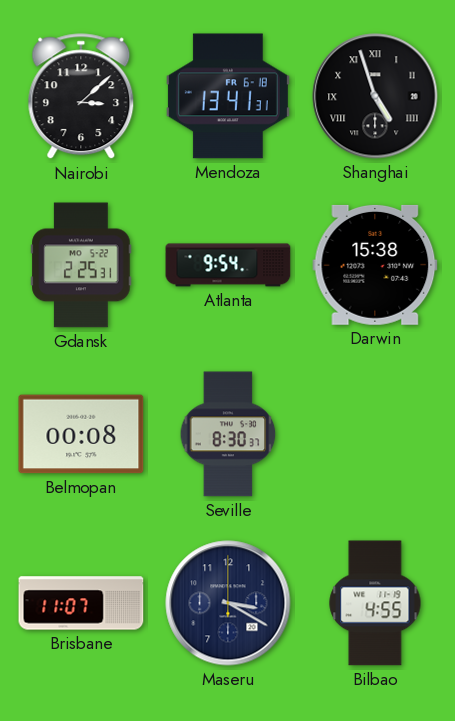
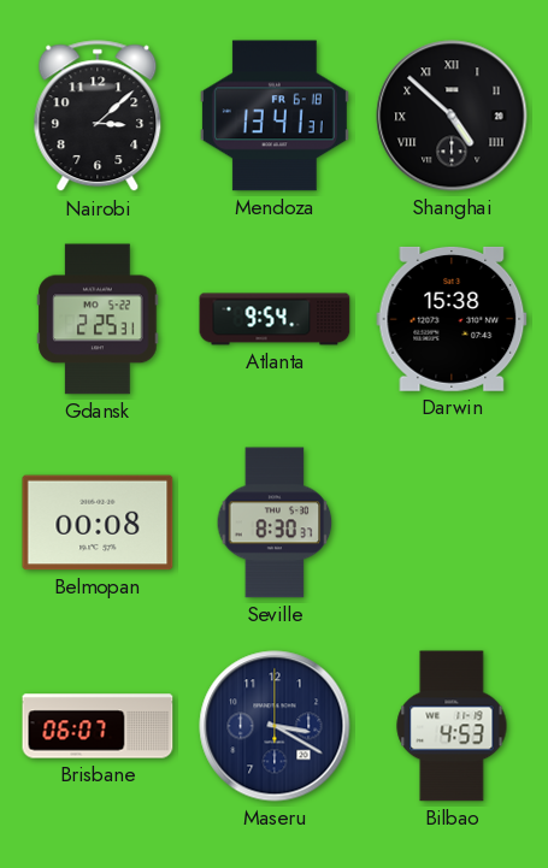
Shanghai: 4:57 -> 4:52
Brisbane: 11:07 -> 06:07
Bilbao: 4:55 -> 4:53
